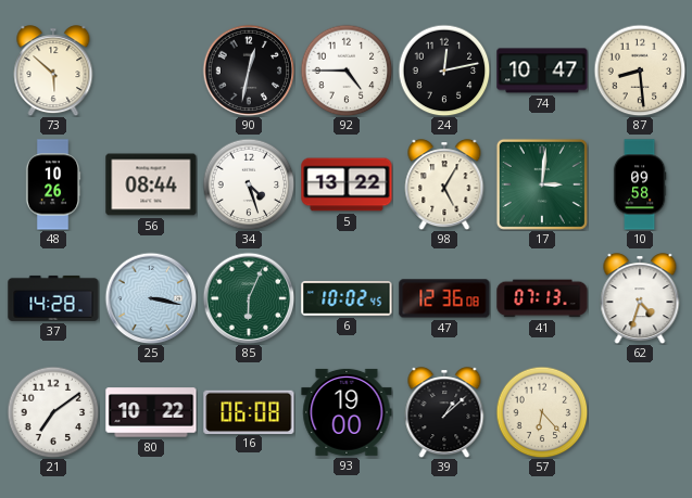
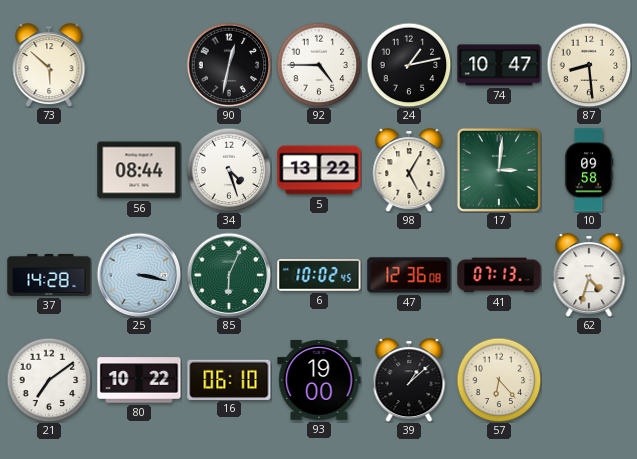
24: 12:13 -> 1:13
48: 10:26 -> none
16: 06:08 -> 06:10
